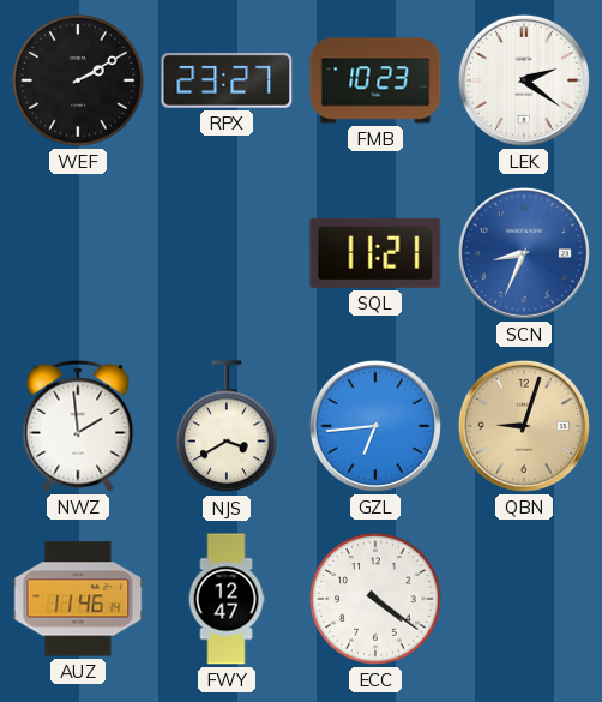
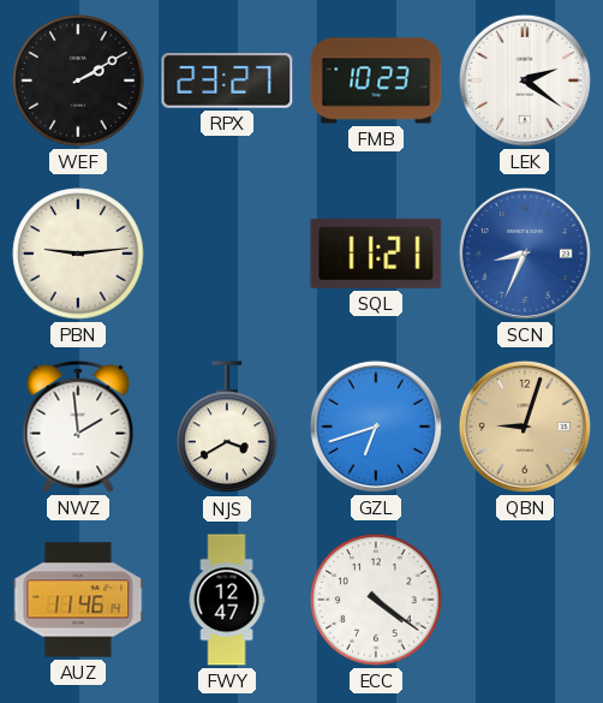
PBN: none -> 9:14
GZL: 6:44 -> 6:42
